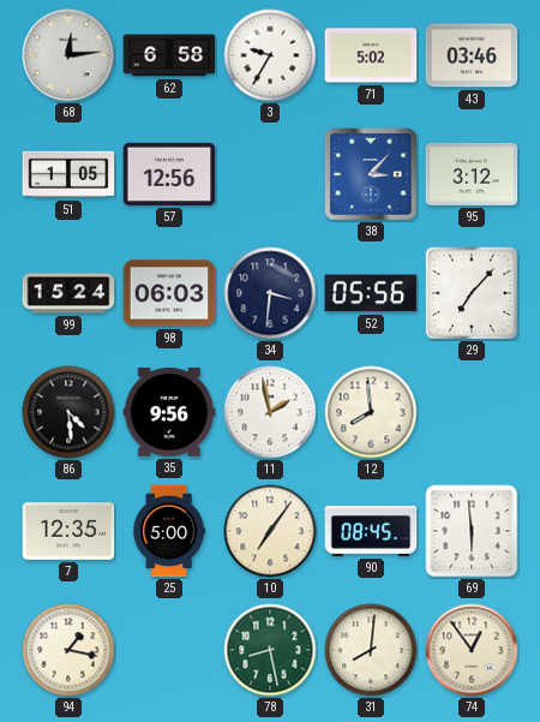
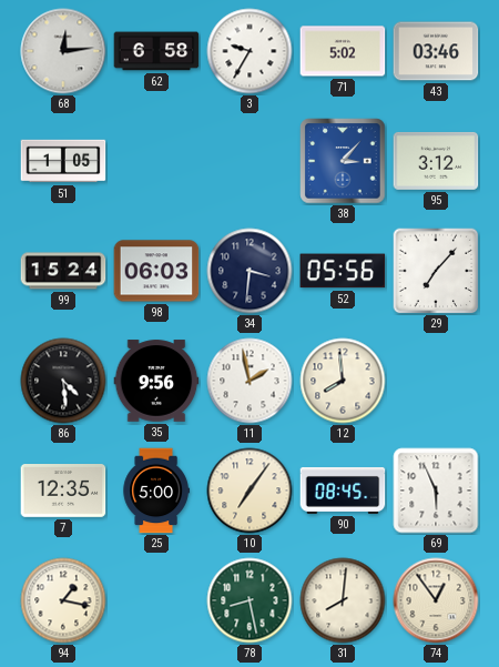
57: 12:56 -> none
69: 5:59 -> 5:56
